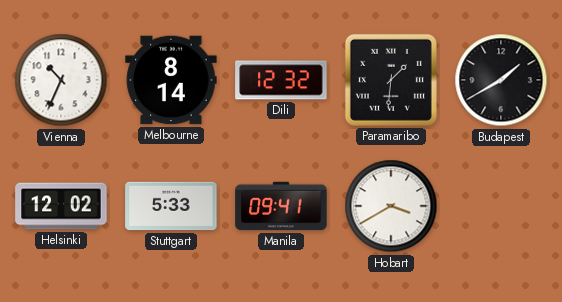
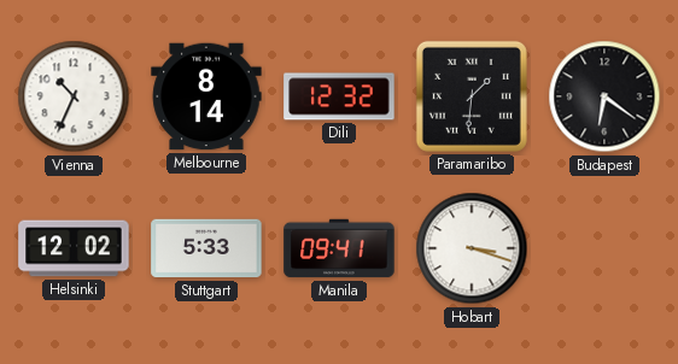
Budapest: 1:40 -> 6:21
Hobart: 3:40 -> 3:18
